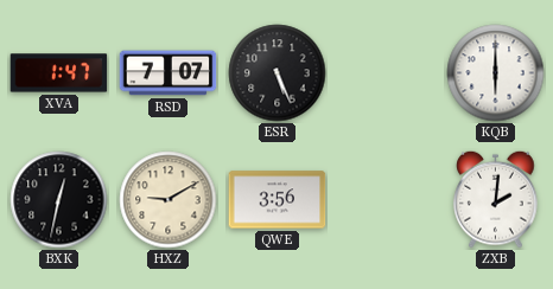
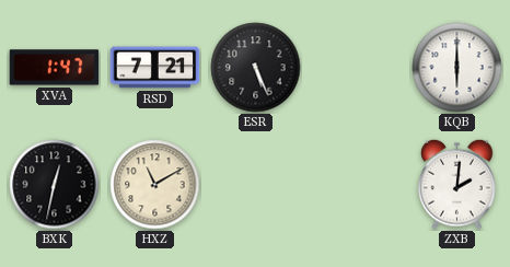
RSD: 7:07 -> 7:21
HXZ: 9:10 -> 11:10
QWE: 3:56 -> none
